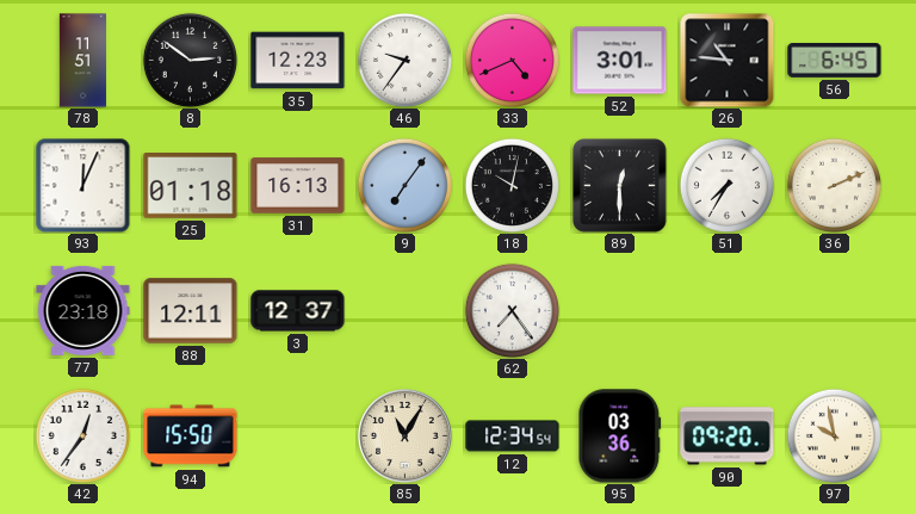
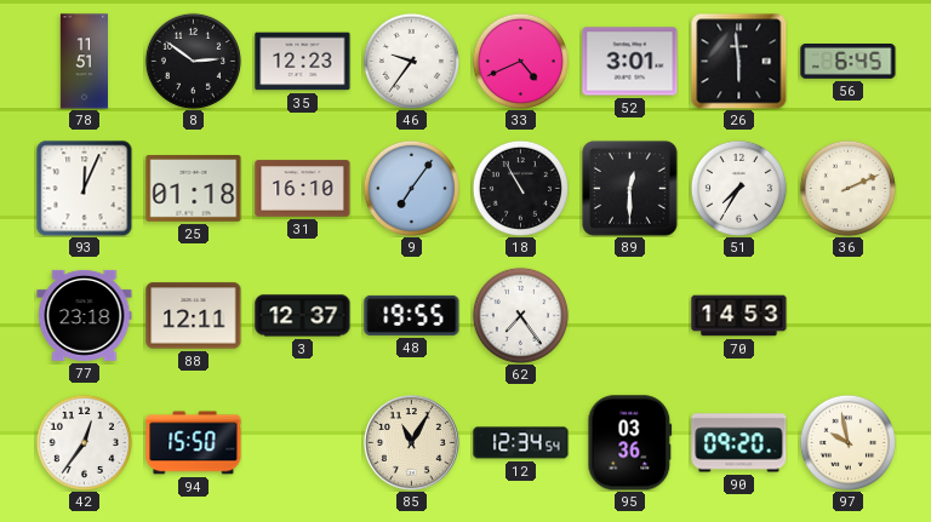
26: 10:46 -> 5:59
31: 16:13 -> 16:10
18: 10:02 -> 10:55
48: none -> 19:55
70: none -> 14:53
